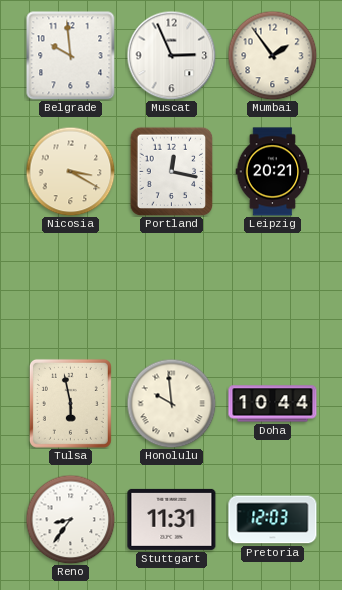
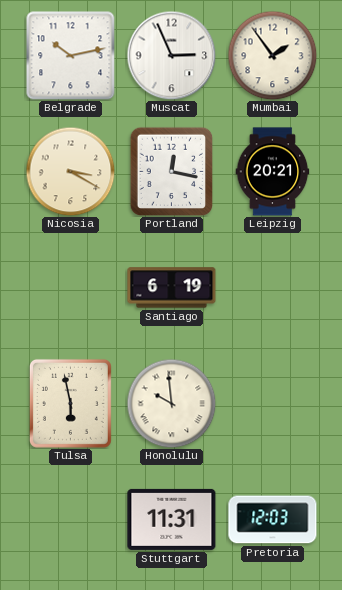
Belgrade: 9:59 -> 10:13
Santiago: none -> 6:19
Doha: 10:44 -> none
Reno: 8:36 -> none
